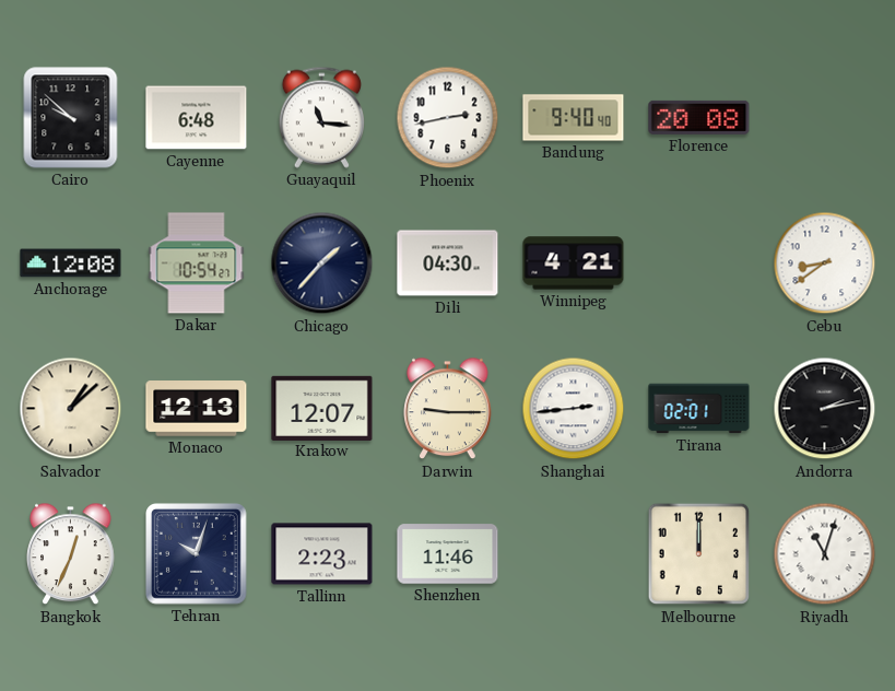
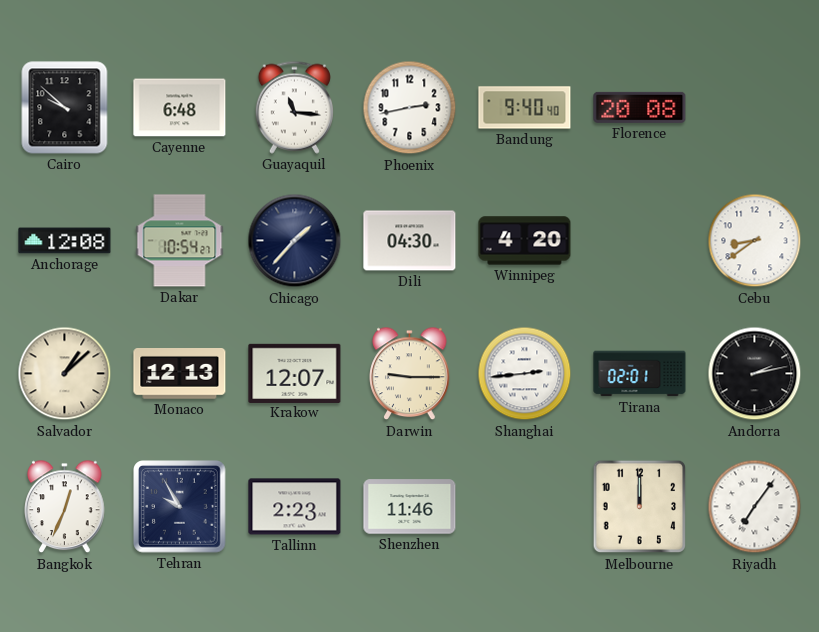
Winnipeg: 4:21 -> 4:20
Tehran: 10:03 -> 9:55
Riyadh: 11:03 -> 7:06
